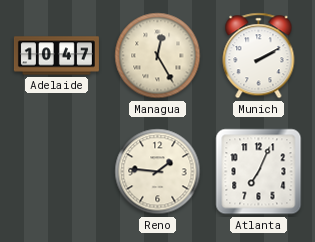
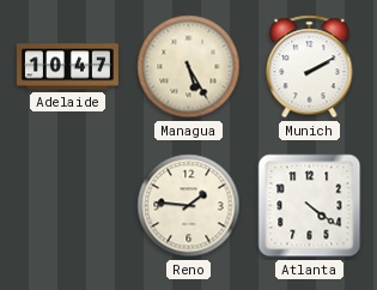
Managua: 12:25 -> 5:25
Atlanta: 7:04 -> 4:21
